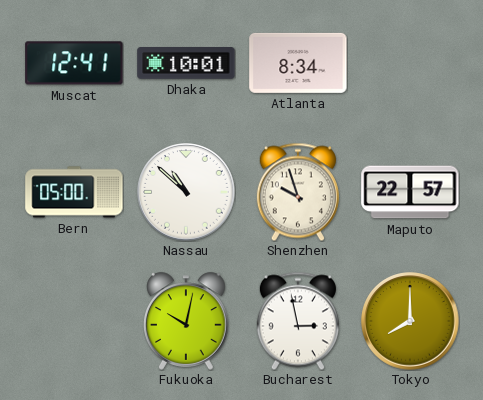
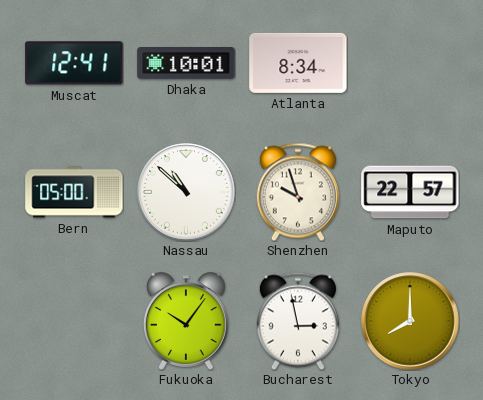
Fukuoka: 10:02 -> 10:06
